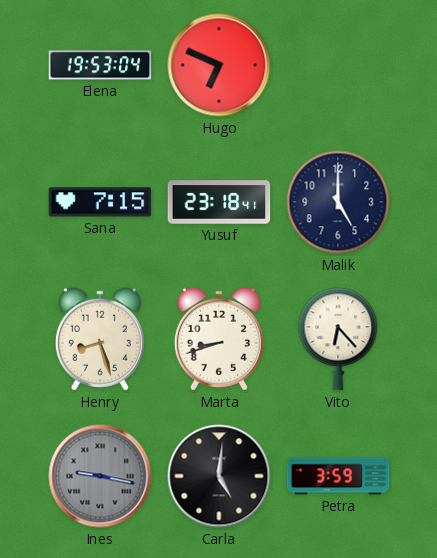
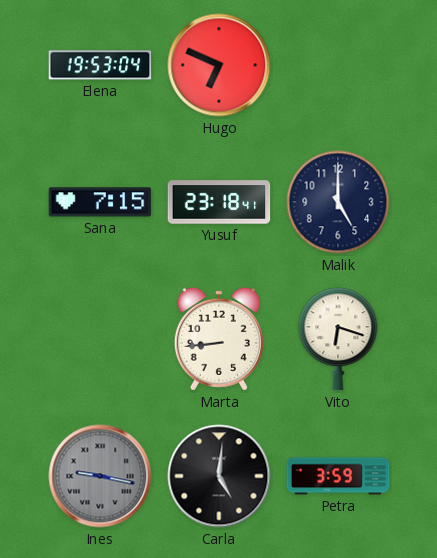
Henry: 8:27 -> none
Marta: 8:42 -> 8:44
Vito: 6:23 -> 6:18
